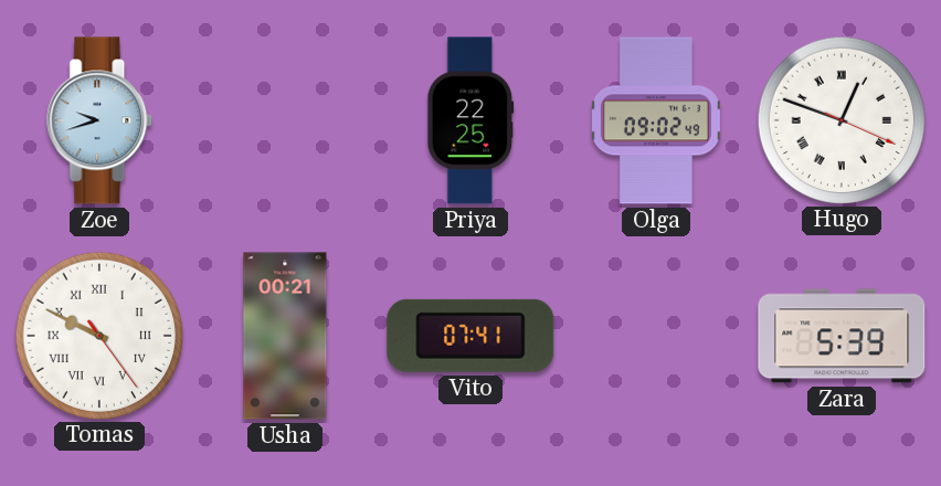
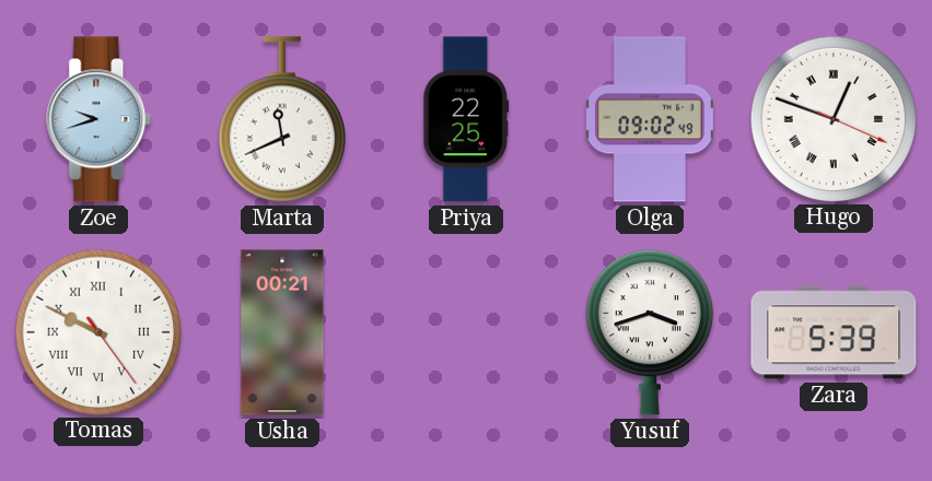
Marta: none -> 11:41
Vito: 07:41 -> none
Yusuf: none -> 3:42
